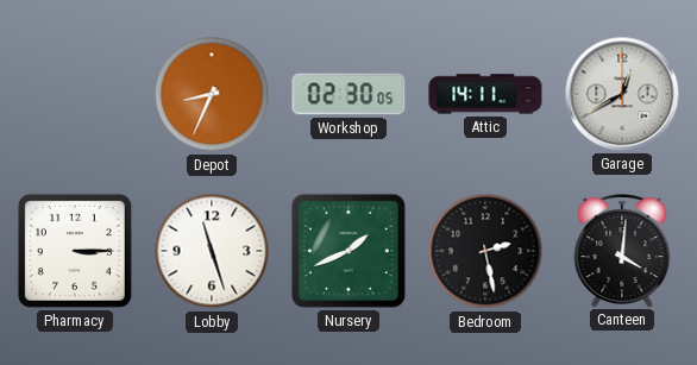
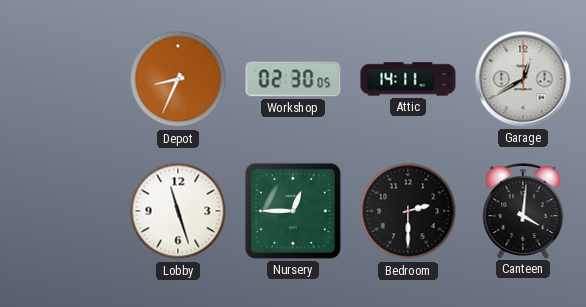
Pharmacy: 3:15 -> none
Nursery: 1:41 -> 12:45
Bedroom: 2:28 -> 2:30
